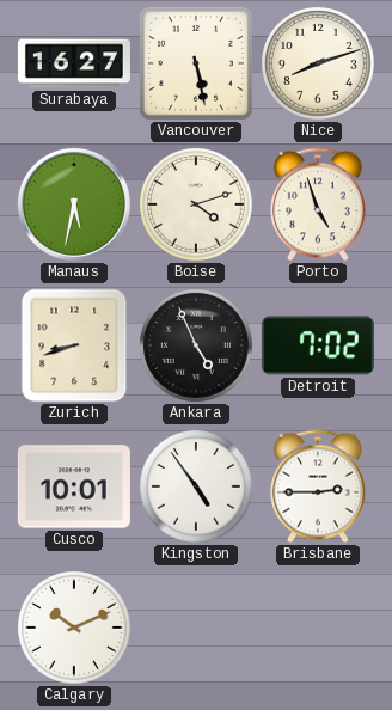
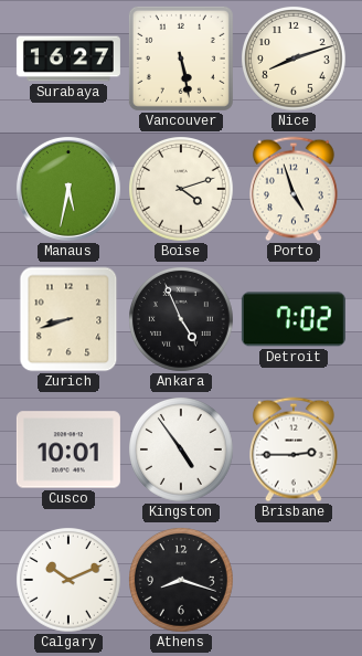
Athens: none -> 8:18
